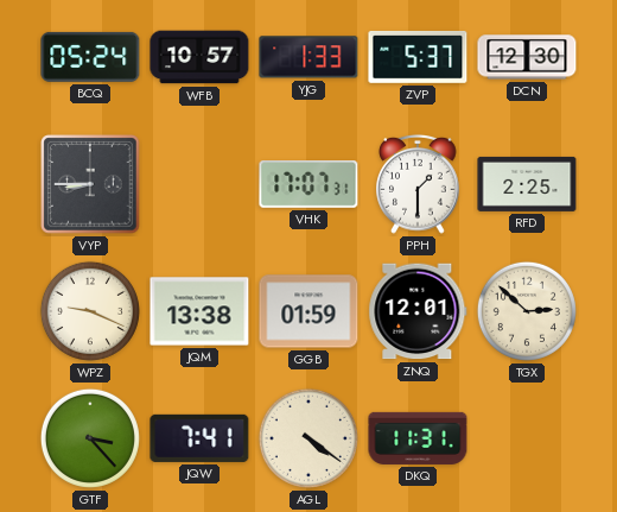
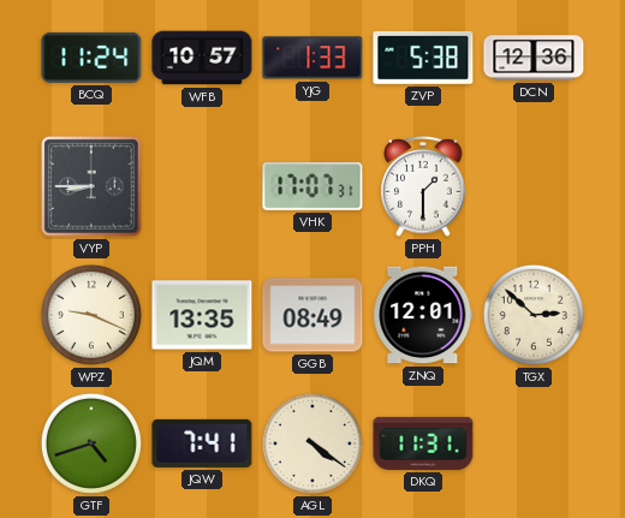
BCQ: 05:24 -> 11:24
ZVP: 5:37 -> 5:38
DCN: 12:30 -> 12:36
RFD: 2:25 -> none
JQM: 13:38 -> 13:35
GGB: 01:59 -> 08:49
GTF: 3:23 -> 4:42
